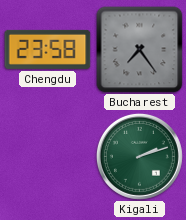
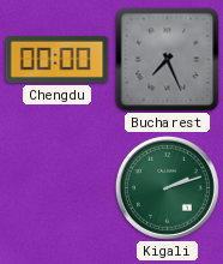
Chengdu: 23:58 -> 00:00
Bucharest: 7:24 -> 7:26
